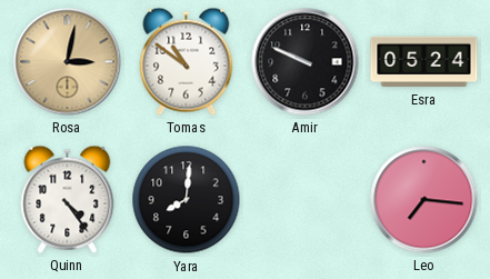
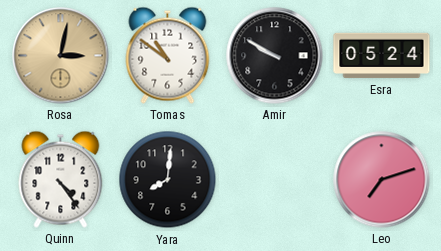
Amir: 9:49 -> 9:50
Leo: 7:16 -> 7:12
